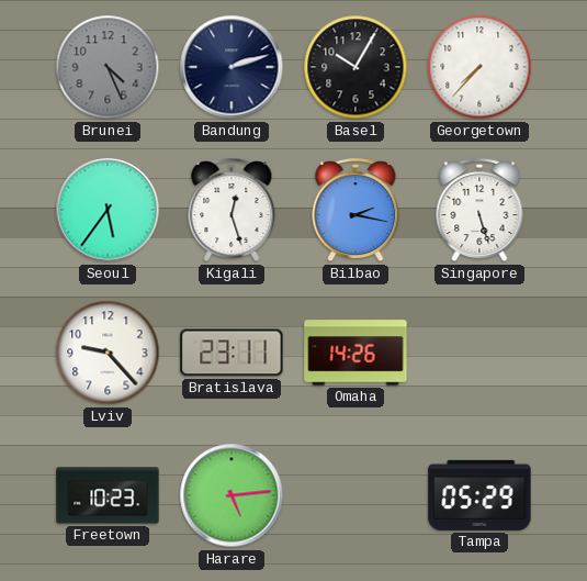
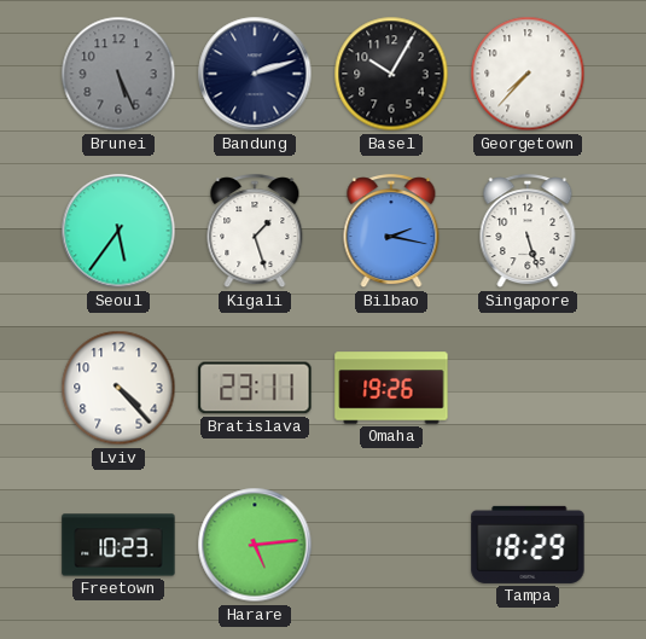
Brunei: 4:26 -> 5:26
Kigali: 12:27 -> 1:27
Lviv: 9:23 -> 4:23
Omaha: 14:26 -> 19:26
Tampa: 05:29 -> 18:29
